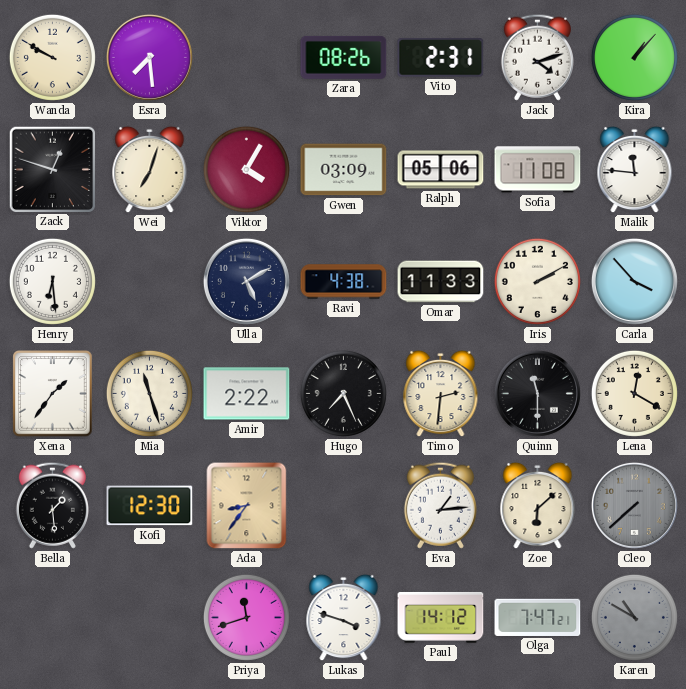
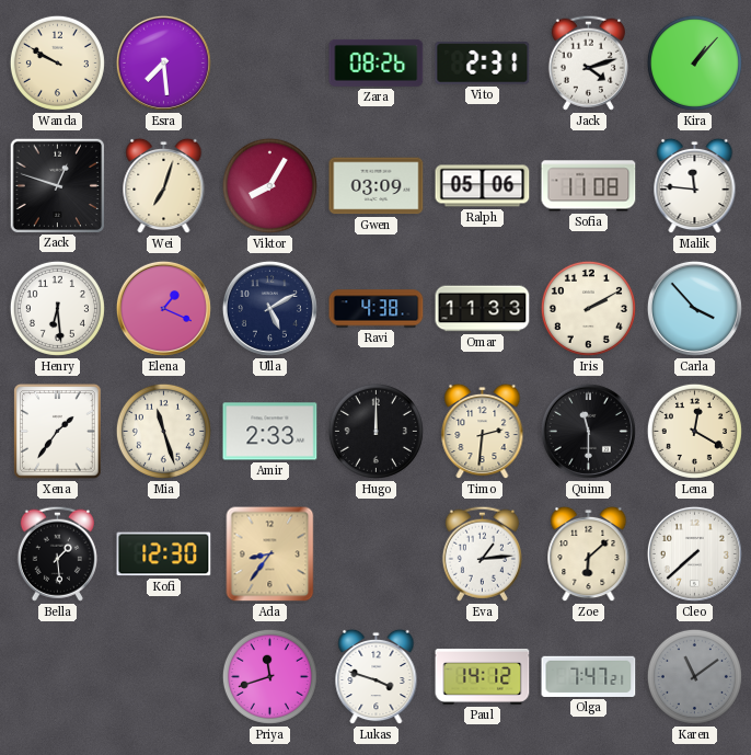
Viktor: 4:05 -> 8:05
Elena: none -> 1:19
Amir: 2:22 -> 2:33
Hugo: 7:26 -> 12:00
Cleo dial: grey -> white
Karen: 10:50 -> 11:09
